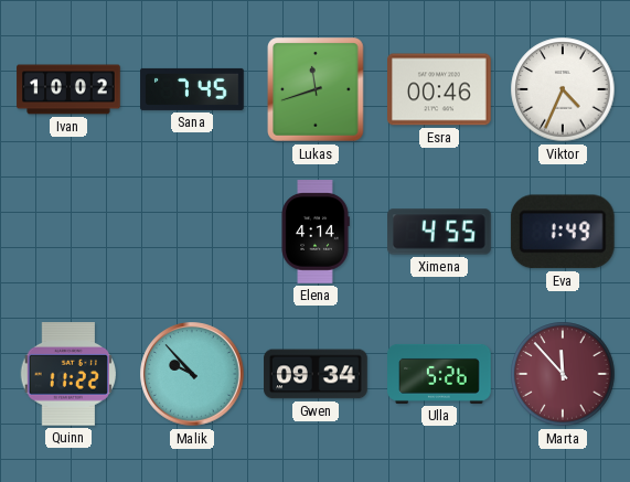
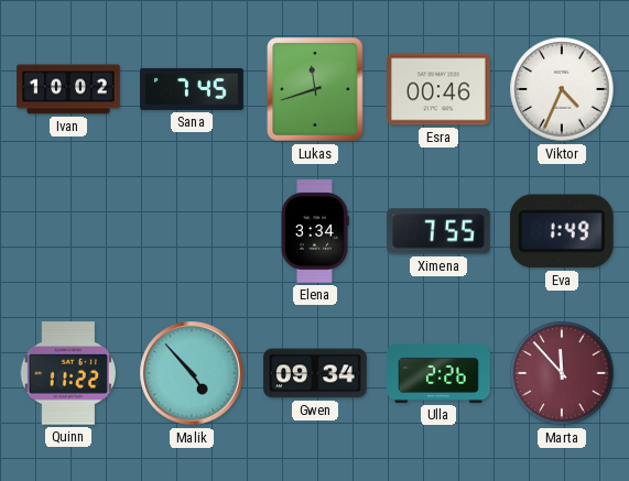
Elena: 4:14 -> 3:34
Ximena: 4:55 -> 7:55
Malik: 9:53 -> 4:53
Ulla: 5:26 -> 2:26
